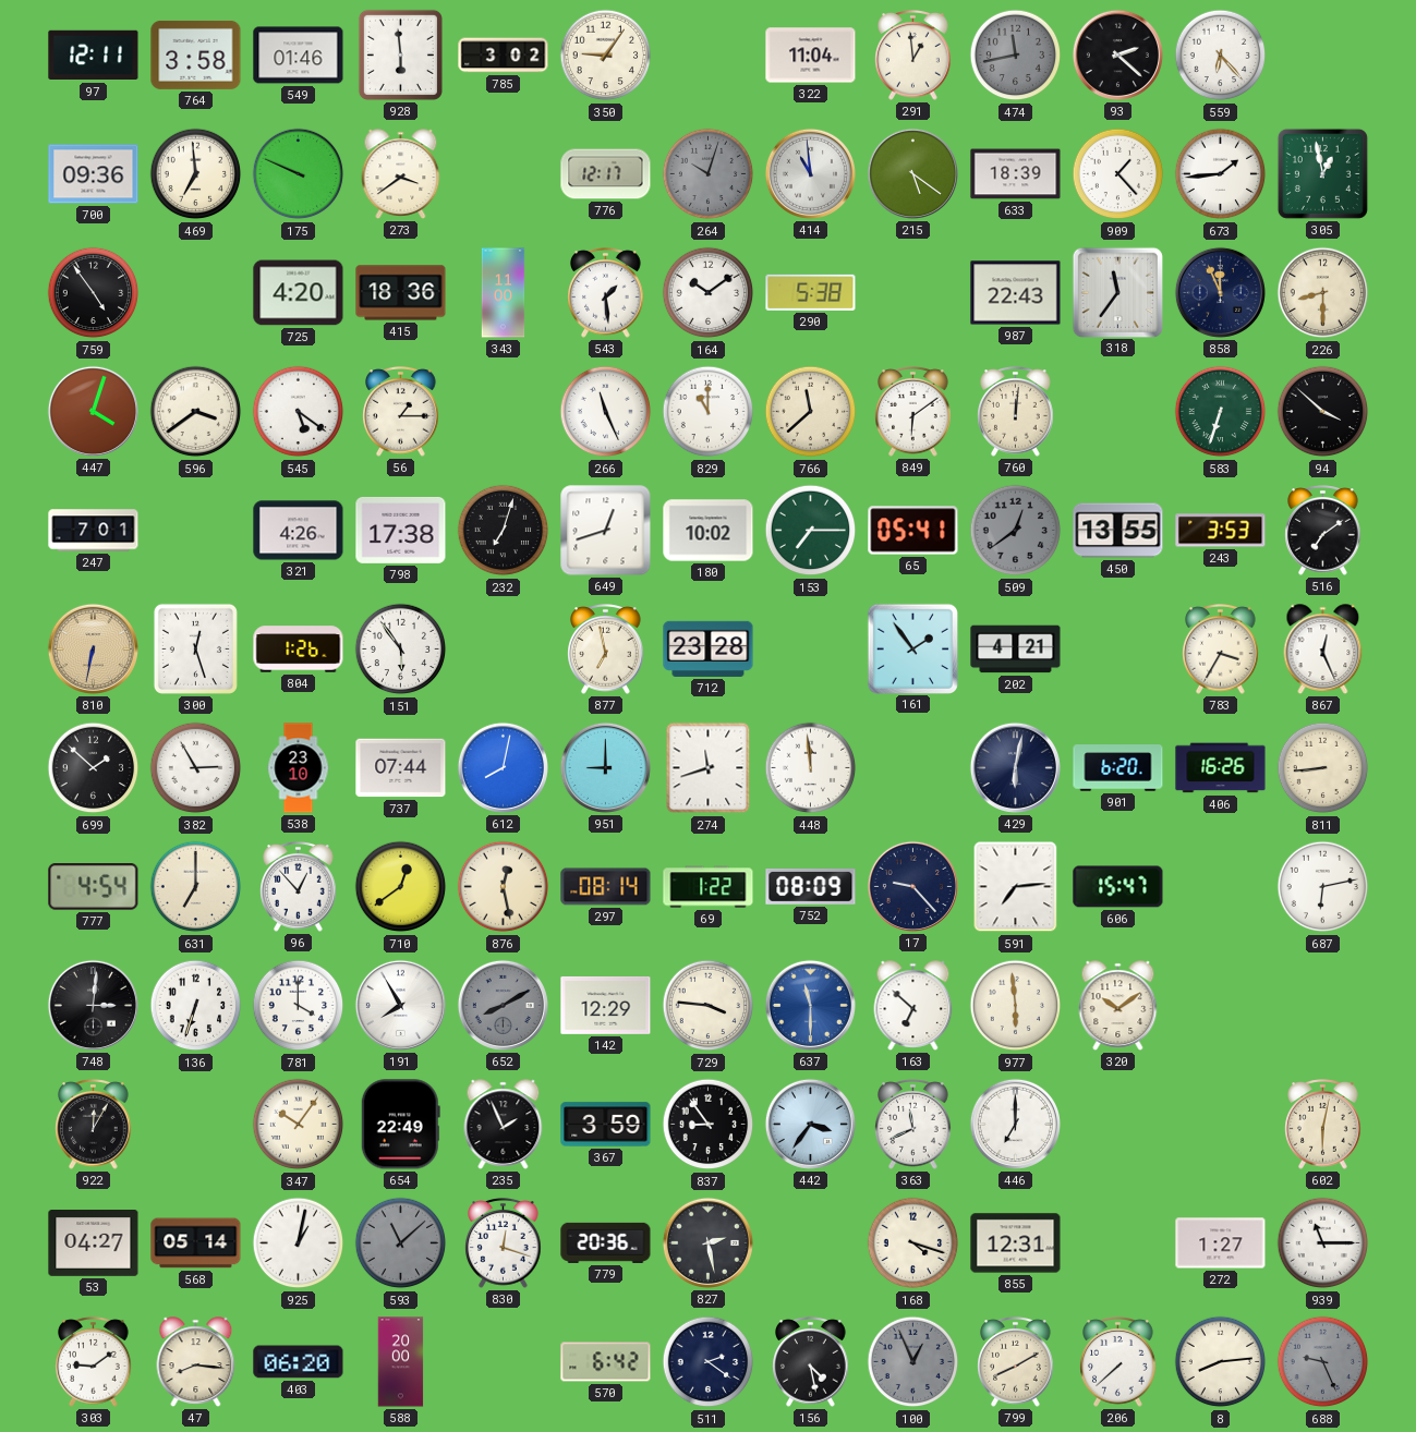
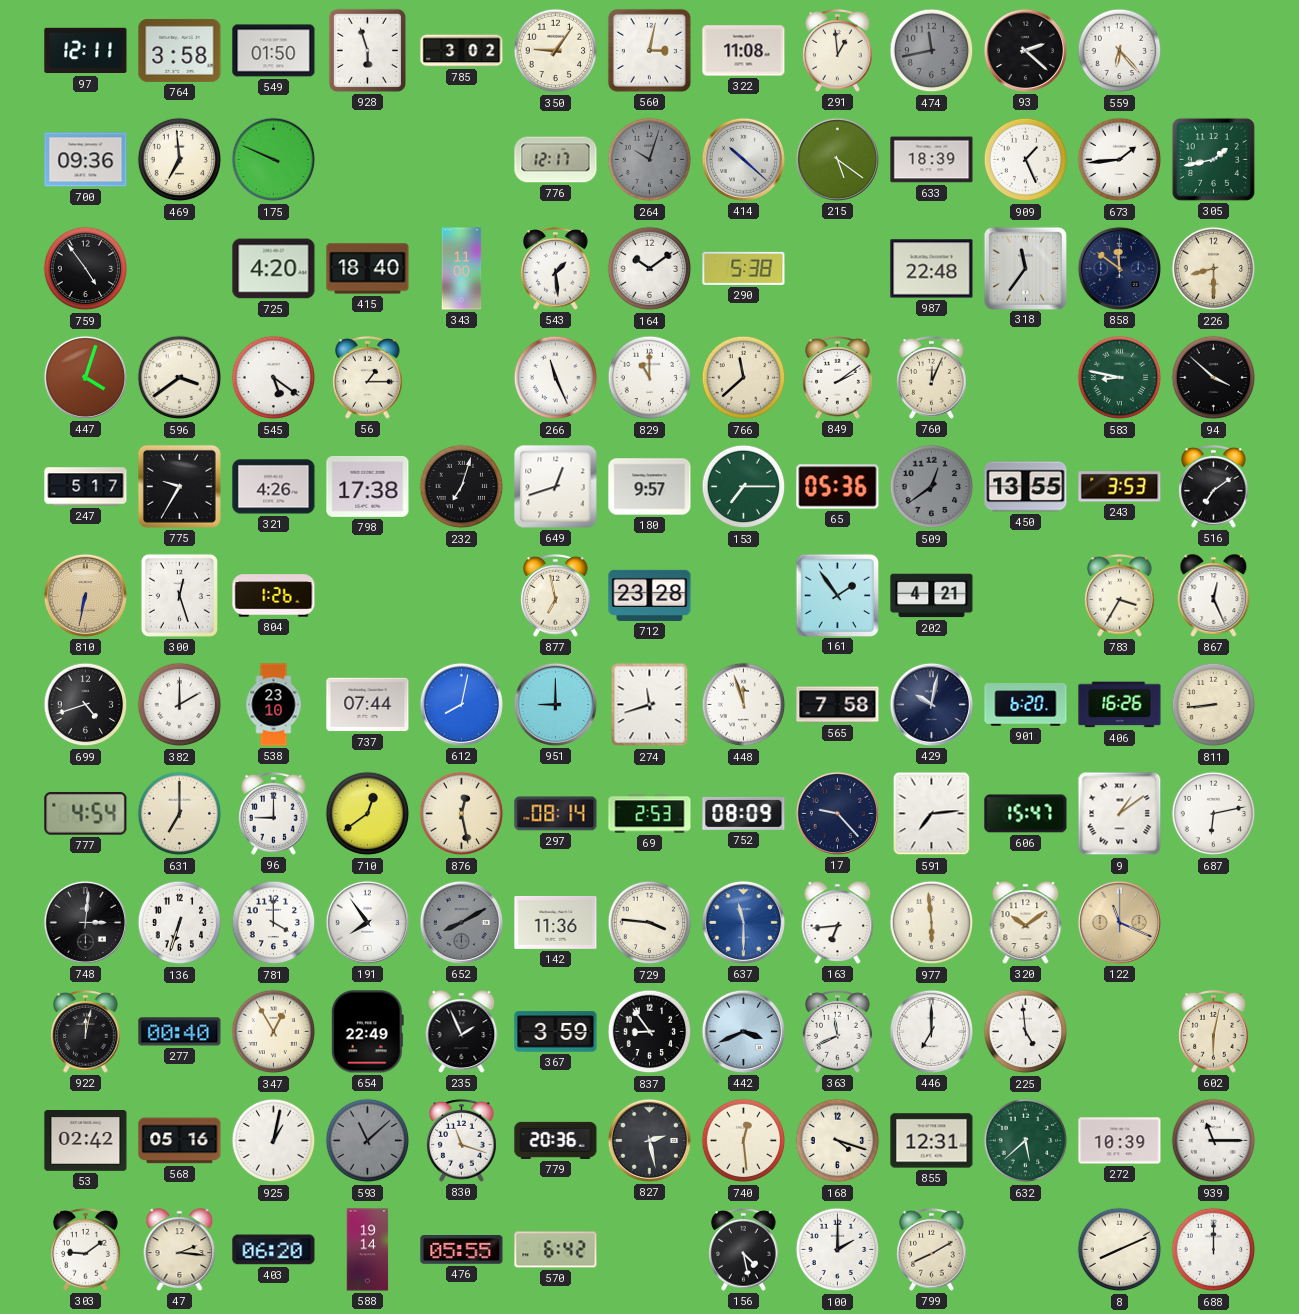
549: 01:46 -> 01:50
928: 5:59 -> 5:57
560: none -> 3:02
322: 11:04 -> 11:08
273: 3:39 -> none
414: 10:59 -> 10:22
909: 1:23 -> 1:26
305: 12:58 -> 1:43
415: 18:36 -> 18:40
987: 22:43 -> 22:48
858: 11:56 -> 11:51
849: 6:09 -> 2:09
760: 12:01 -> 12:04
583: 6:33 -> 8:47
247: 7:01 -> 5:17
775: none -> 9:35
180: 10:02 -> 9:57
65: 05:41 -> 05:36
151: 5:54 -> none
699: 1:52 -> 4:42
382: 2:55 -> 2:00
448: 11:59 -> 11:57
565: none -> 7:58
429: 6:02 -> 10:02
96: 12:53 -> 9:00
69: 1:22 -> 2:53
9: none -> 1:09
191: 7:55 -> 7:54
142: 12:29 -> 11:36
163: 6:52 -> 6:44
122: none -> 11:19
922: 12:05 -> 12:02
277: none -> 00:40
347: 10:06 -> 12:55
442: 3:36 -> 3:41
225: none -> 4:59
53: 04:27 -> 02:42
568: 05:14 -> 05:16
830: 12:18 -> 11:18
740: none -> 12:29
632: none -> 5:38
272: 1:27 -> 10:39
47: 8:16 -> 2:16
588: 20:00 -> 19:14
476: none -> 05:55
511: 2:21 -> none
100: 12:56 -> 2:00
100 dial: grey -> white
206: 7:38 -> none
8: 8:14 -> 8:11
688: 9:26 -> 12:00
688 dial: grey -> white
